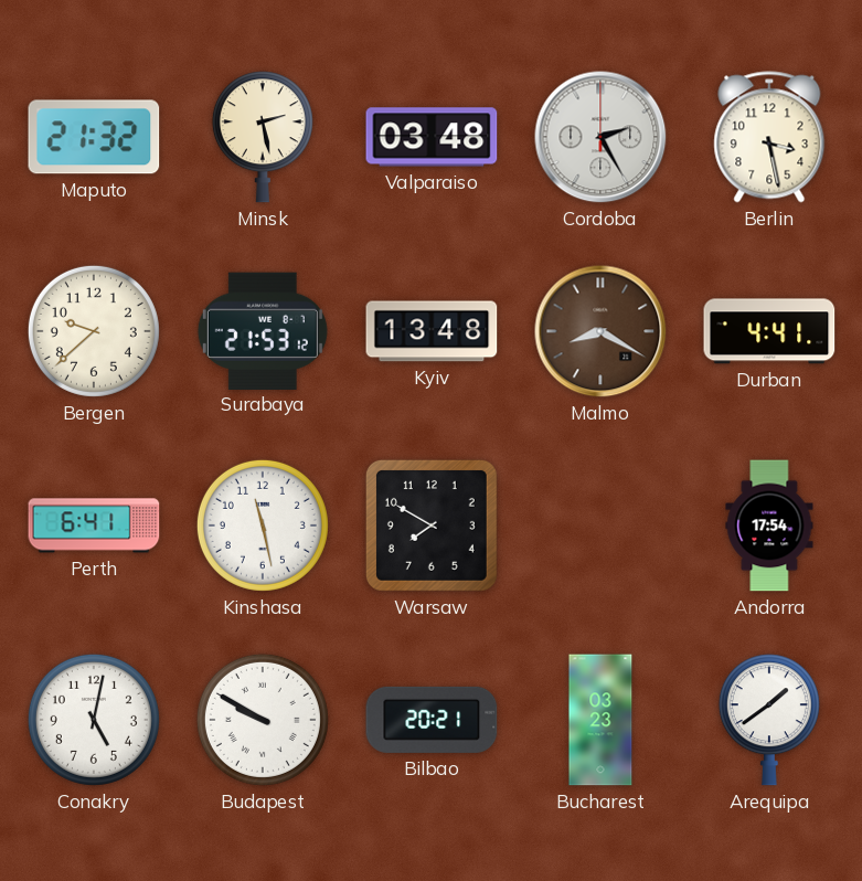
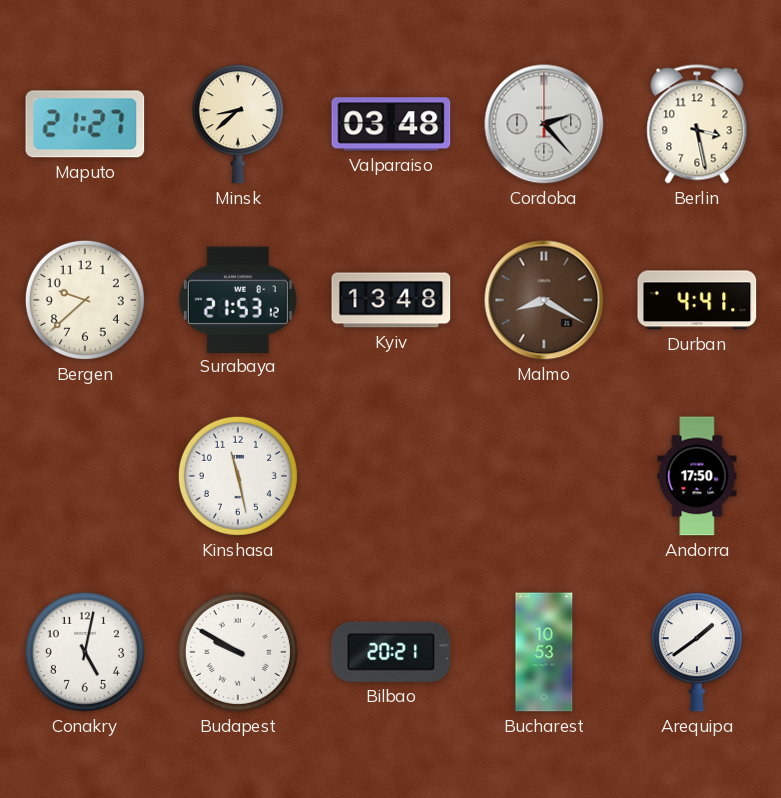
Maputo: 21:32 -> 21:27
Minsk: 2:28 -> 8:38
Cordoba: 2:25 -> 2:23
Perth: 6:41 -> none
Warsaw: 7:50 -> none
Andorra: 17:54 -> 17:50
Bucharest: 03:23 -> 10:53
